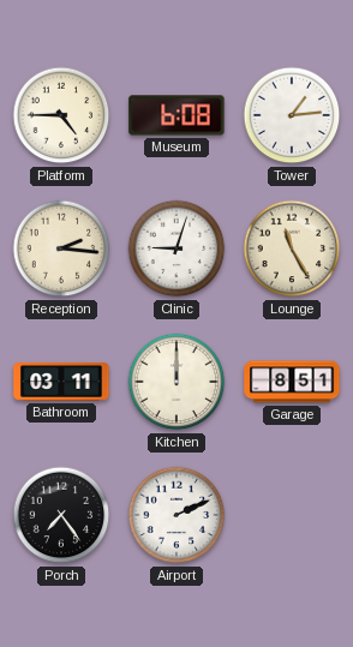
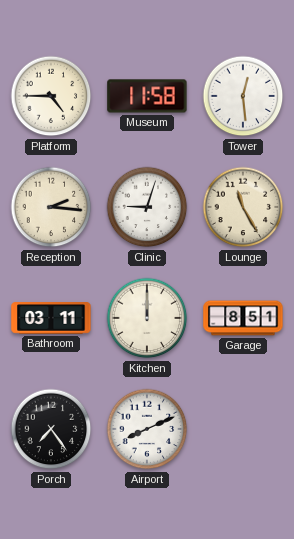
Museum: 6:08 -> 11:58
Tower: 1:14 -> 12:29
Airport: 2:11 -> 8:11
